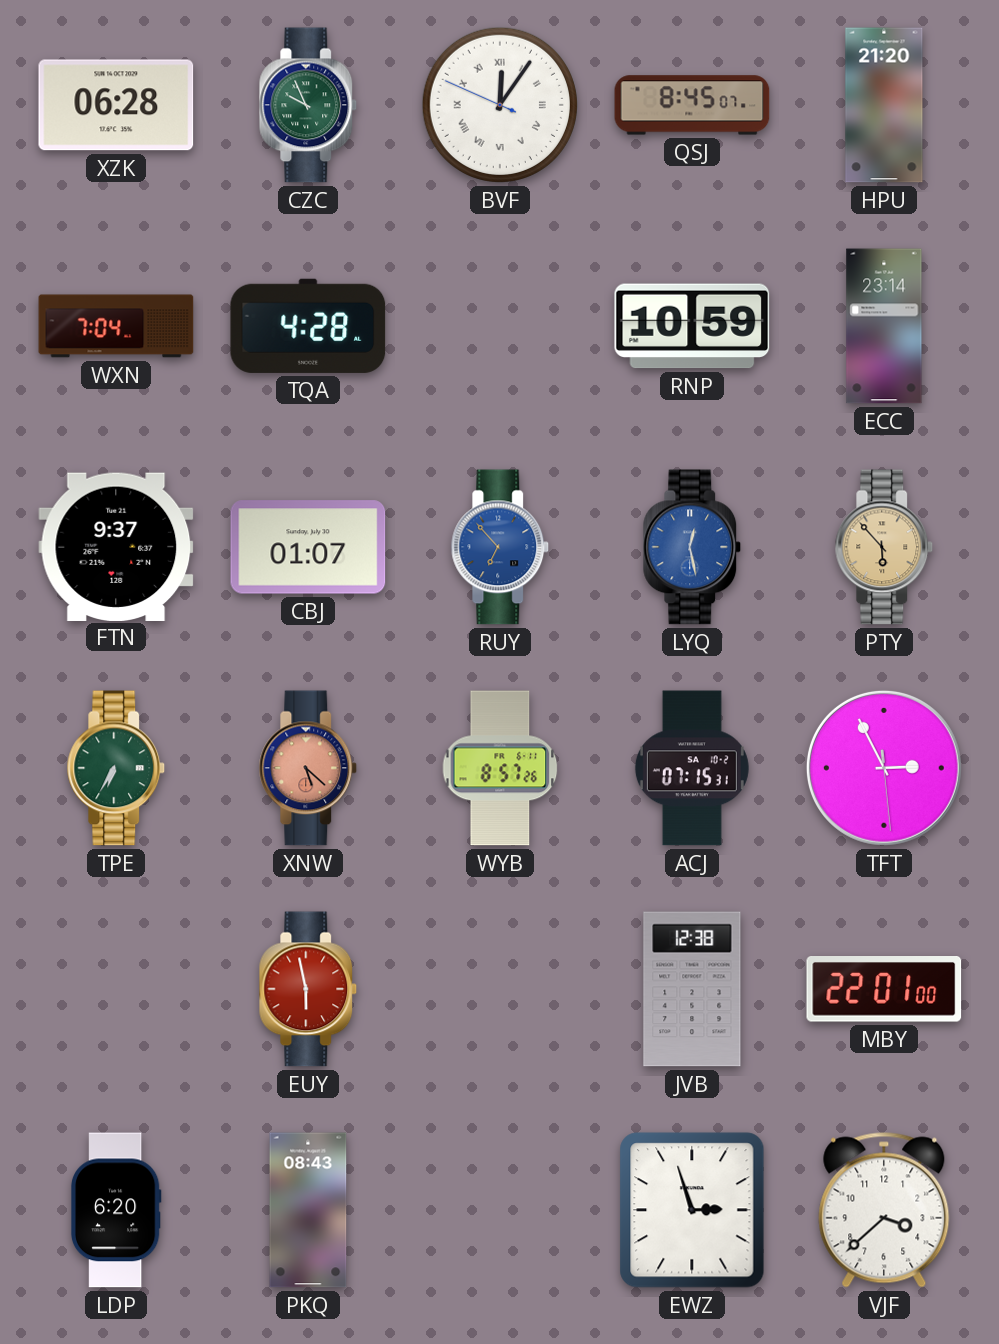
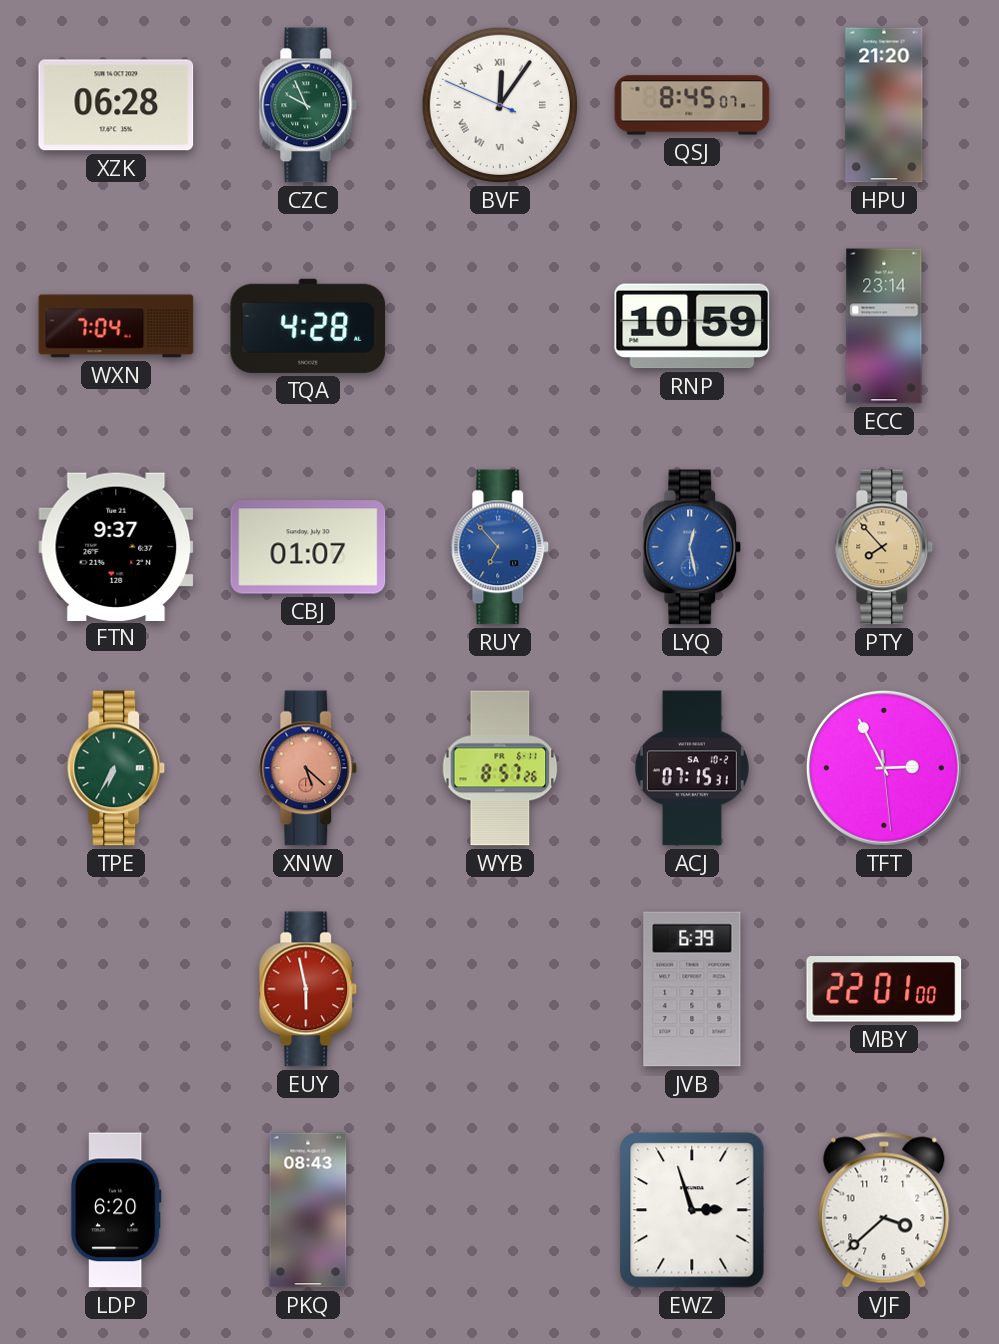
PTY: 5:53 -> 7:53
JVB: 12:38 -> 6:39
